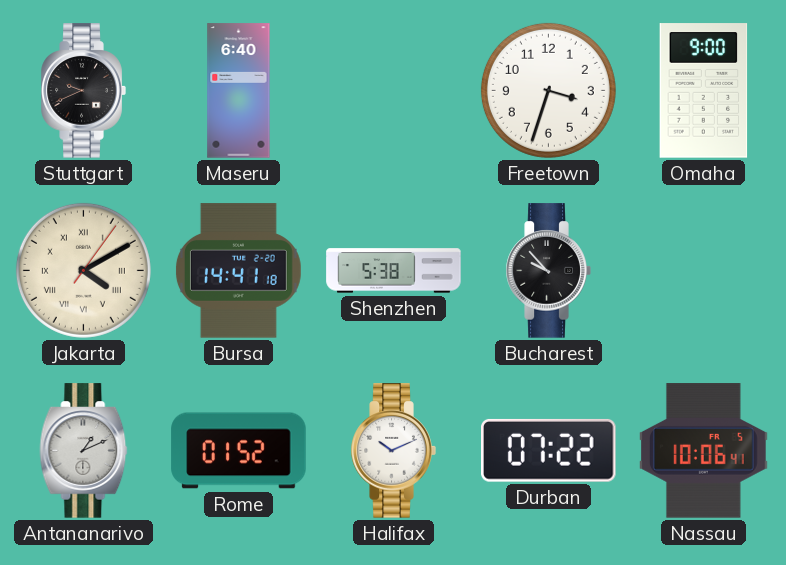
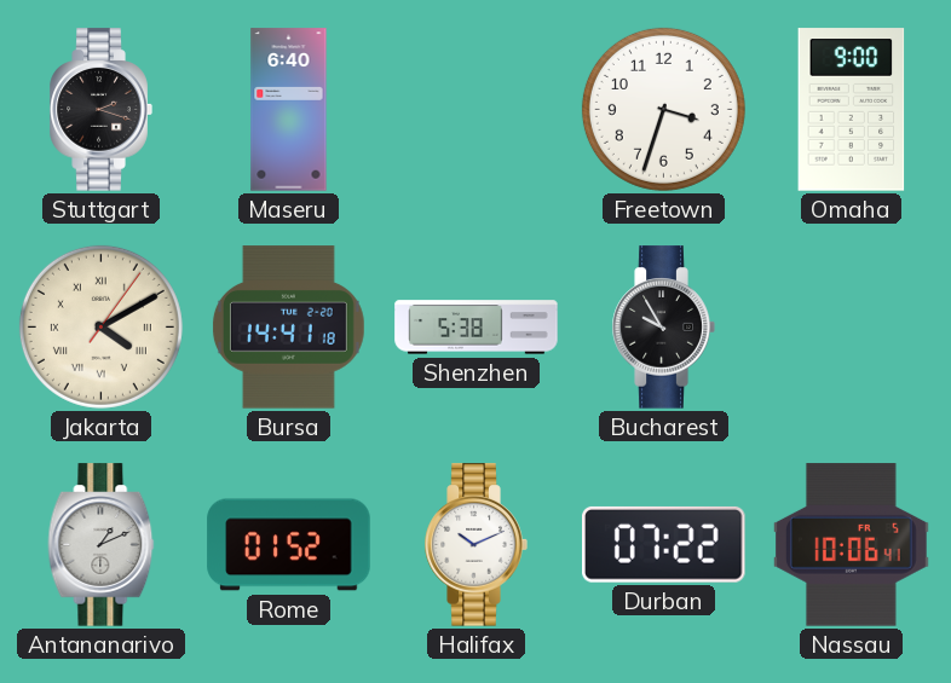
Stuttgart: 9:41 -> 2:18
Bucharest: 9:53 -> 9:55
